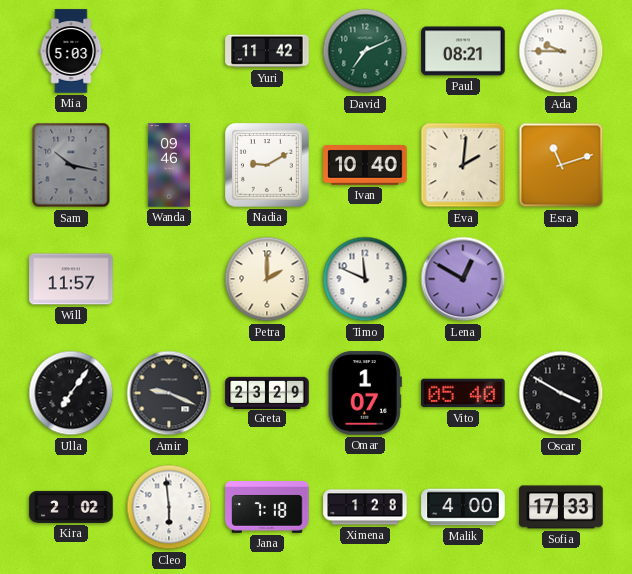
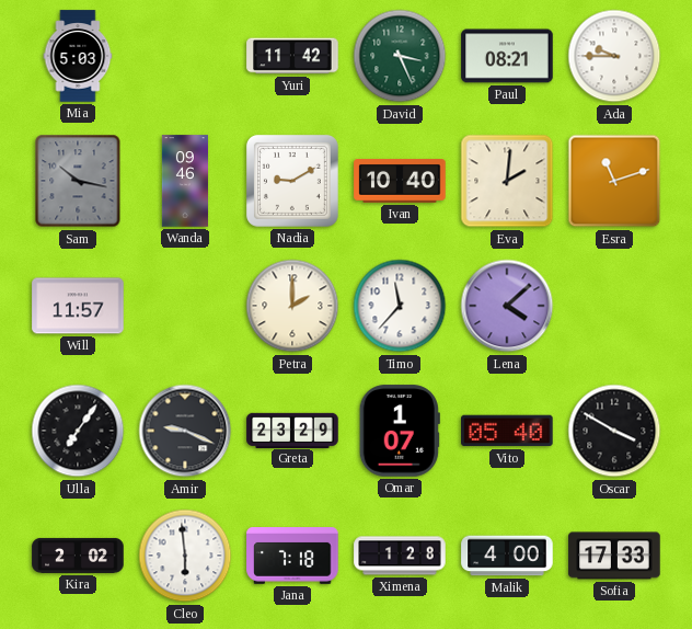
David: 7:11 -> 3:26
Timo: 11:49 -> 11:37
Lena: 12:50 -> 4:08
